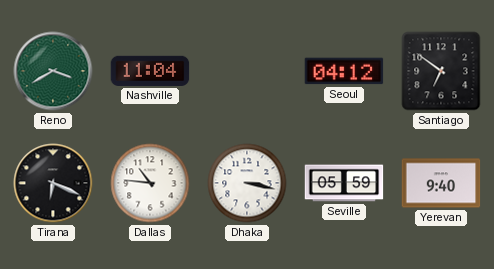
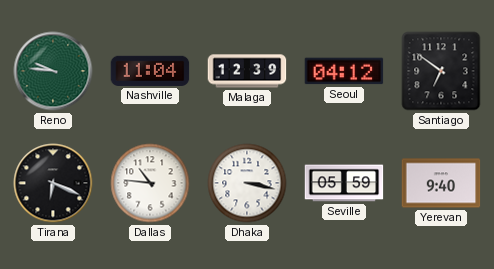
Reno: 3:40 -> 9:46
Malaga: none -> 12:39
